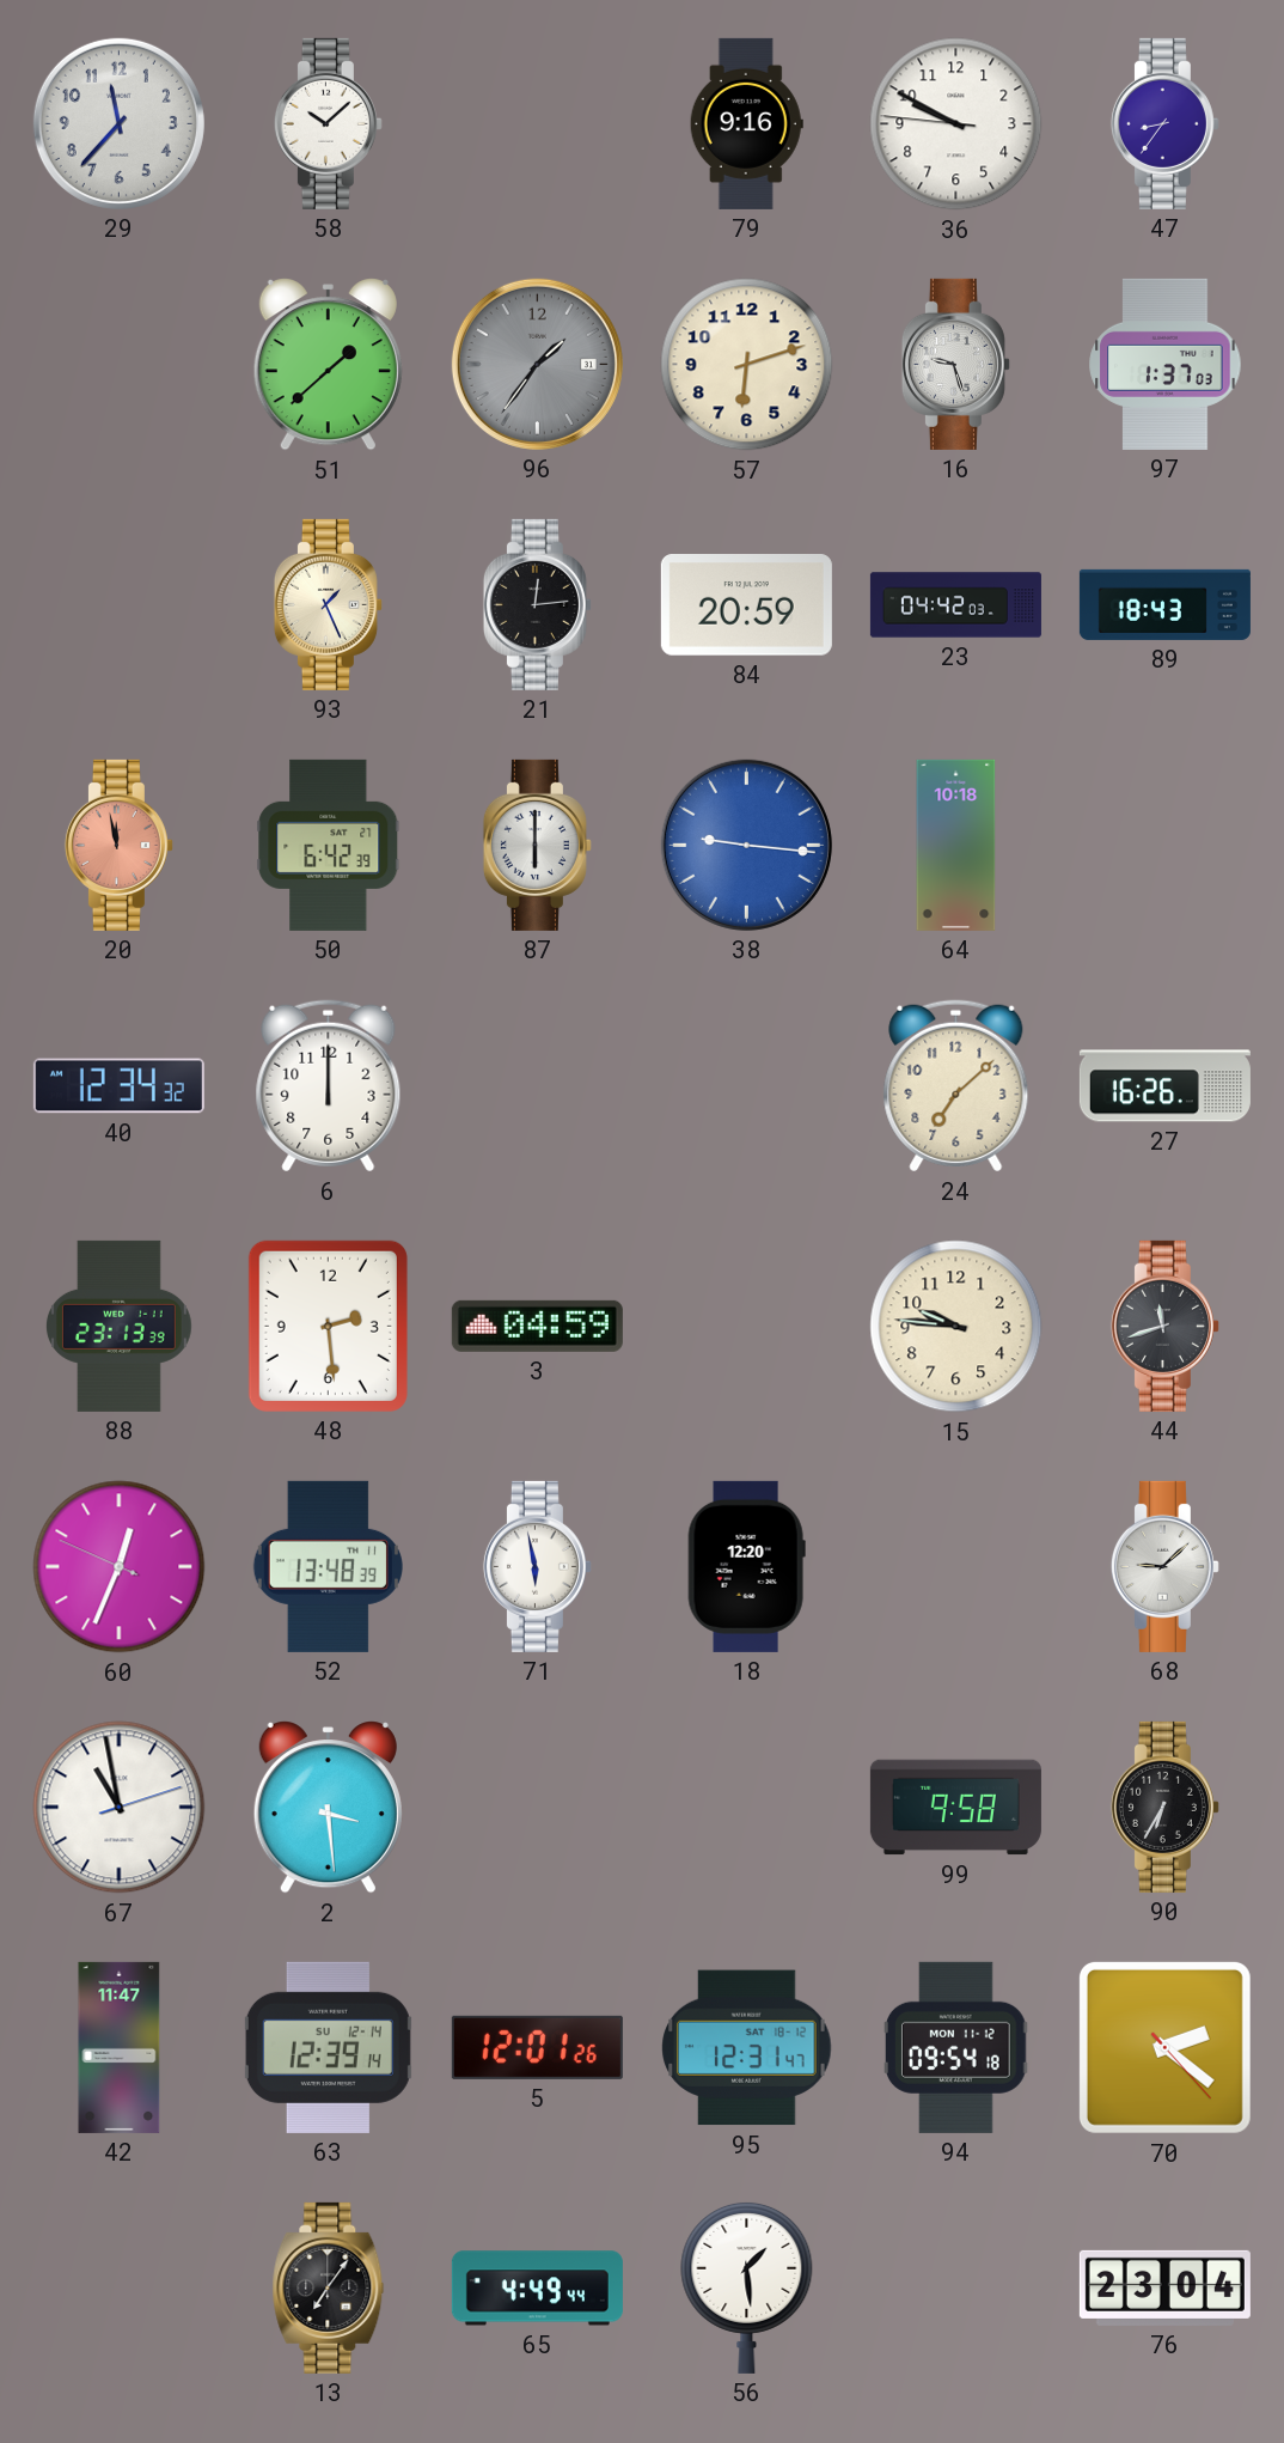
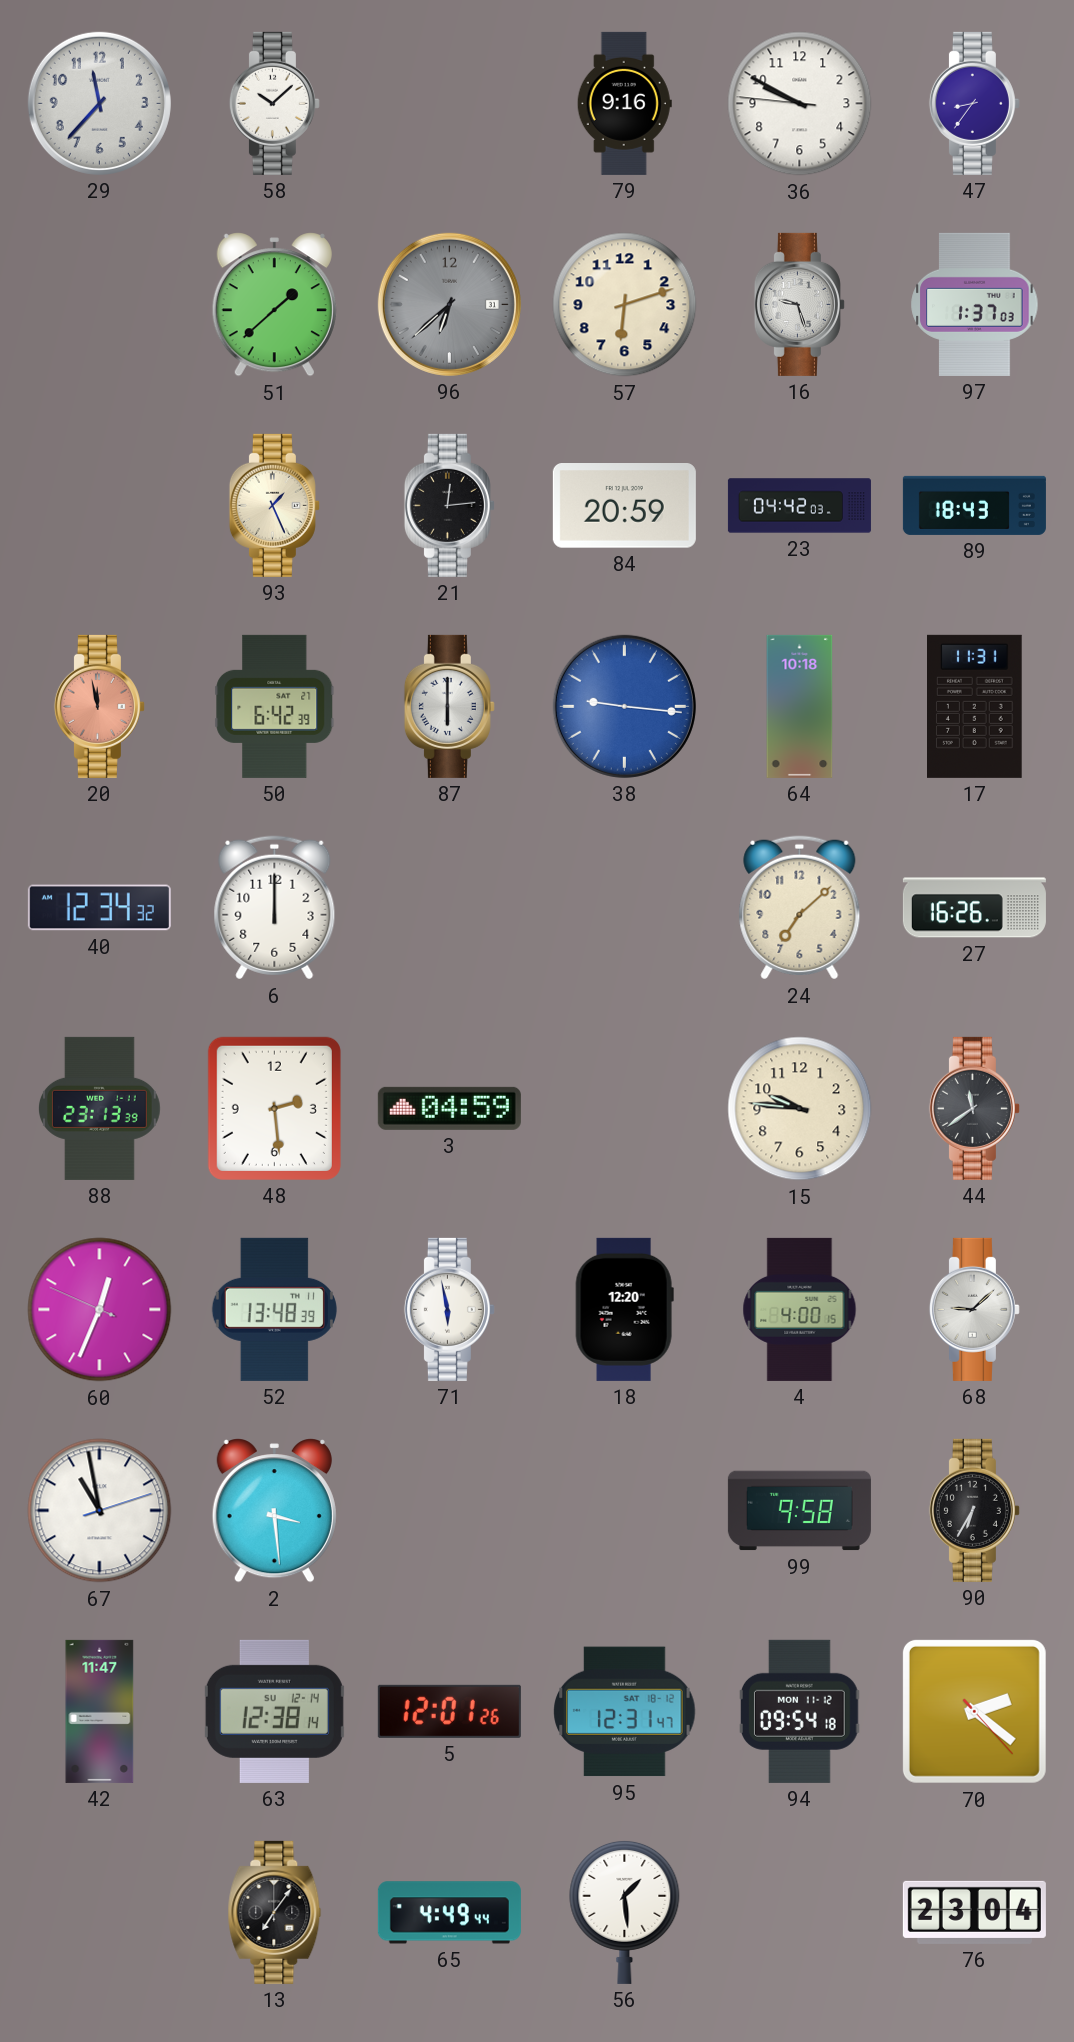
96: 1:36 -> 6:38
17: none -> 11:31
44: 11:42 -> 11:39
4: none -> 4:00
63: 12:39 -> 12:38
